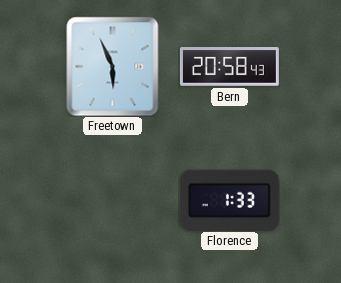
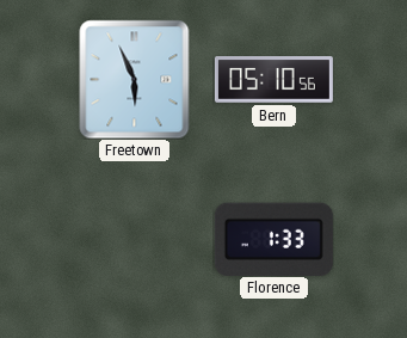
Bern: 20:58 -> 05:10
